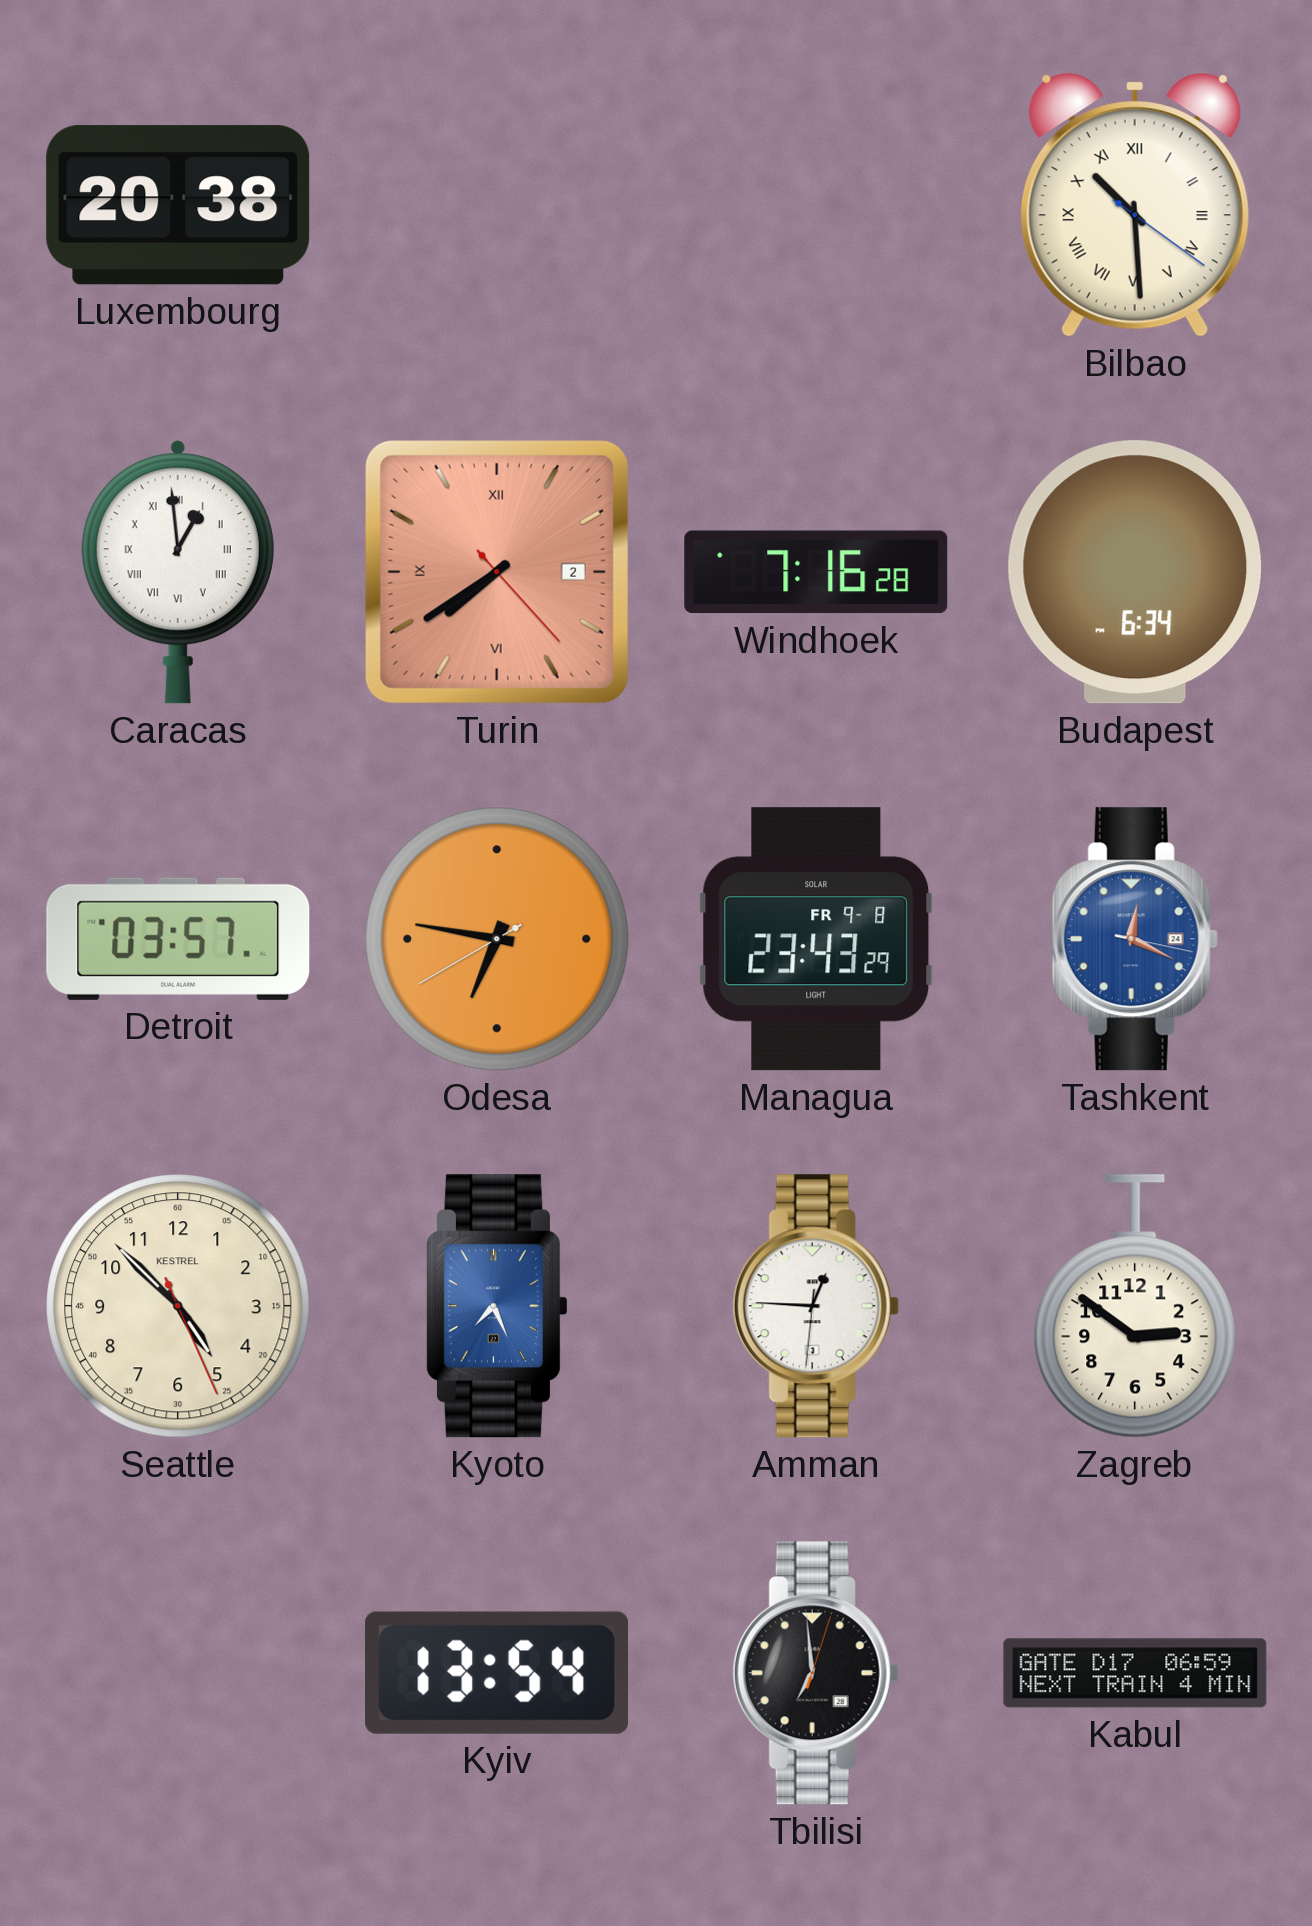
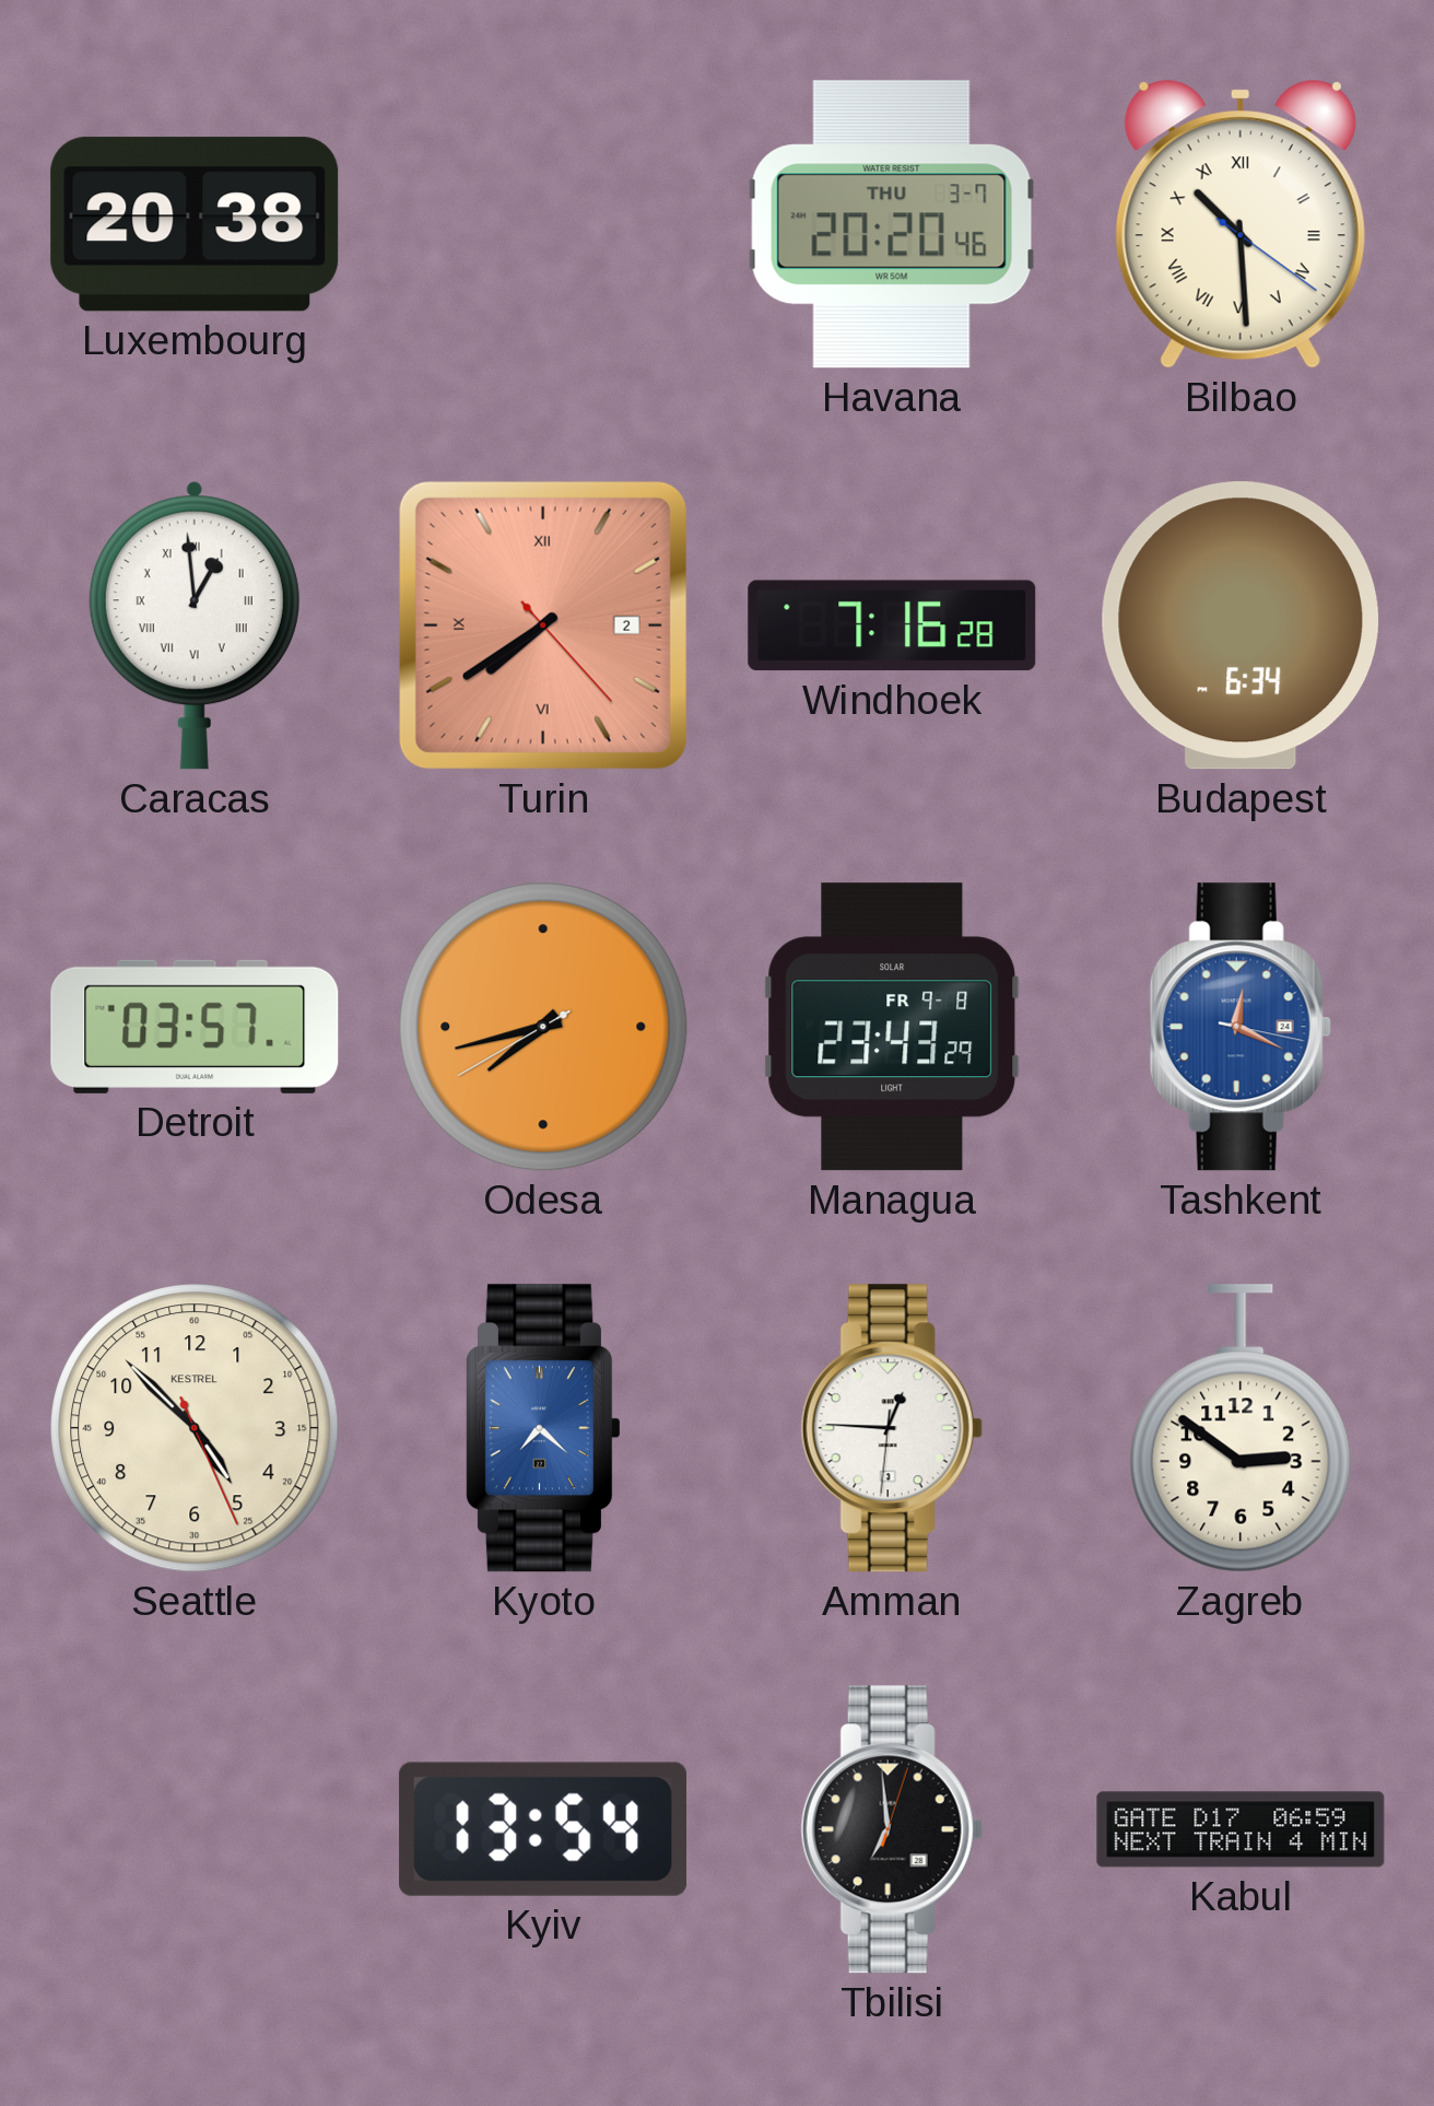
Havana: none -> 20:20
Odesa: 6:46 -> 7:42
Kyoto: 7:26 -> 7:22
